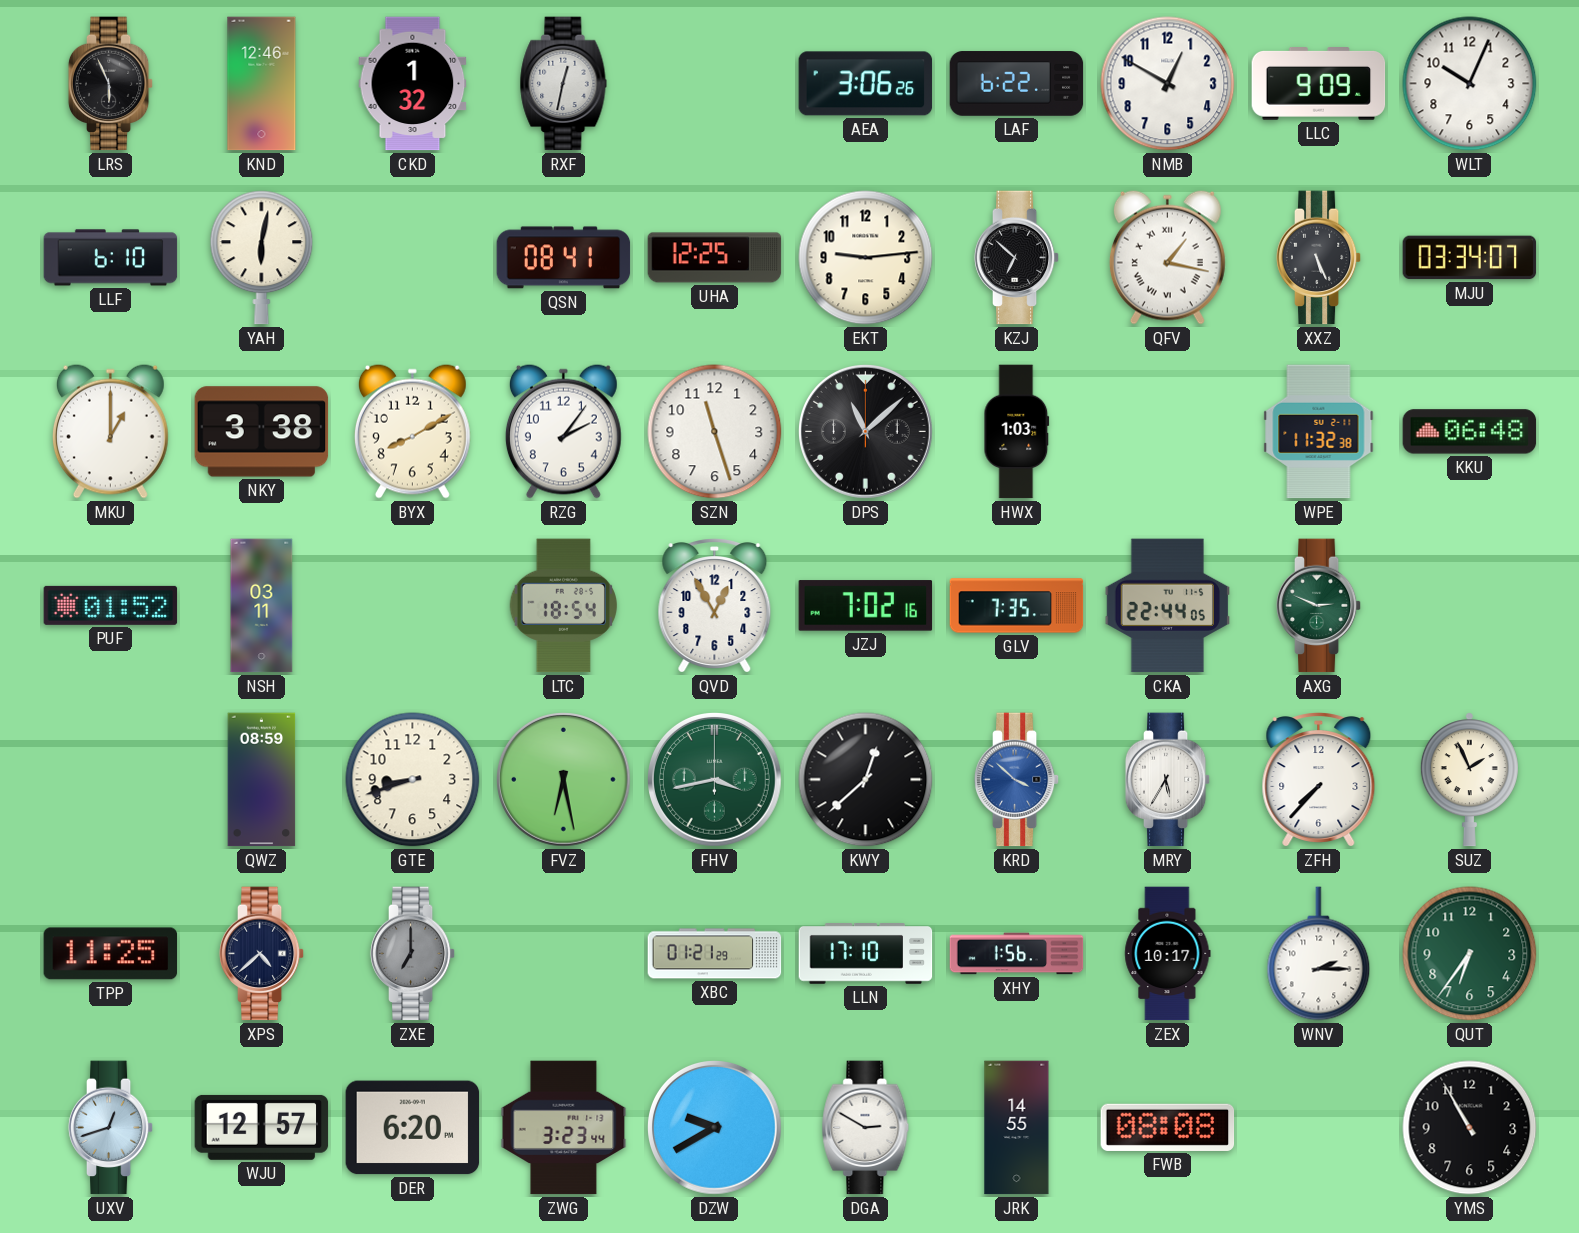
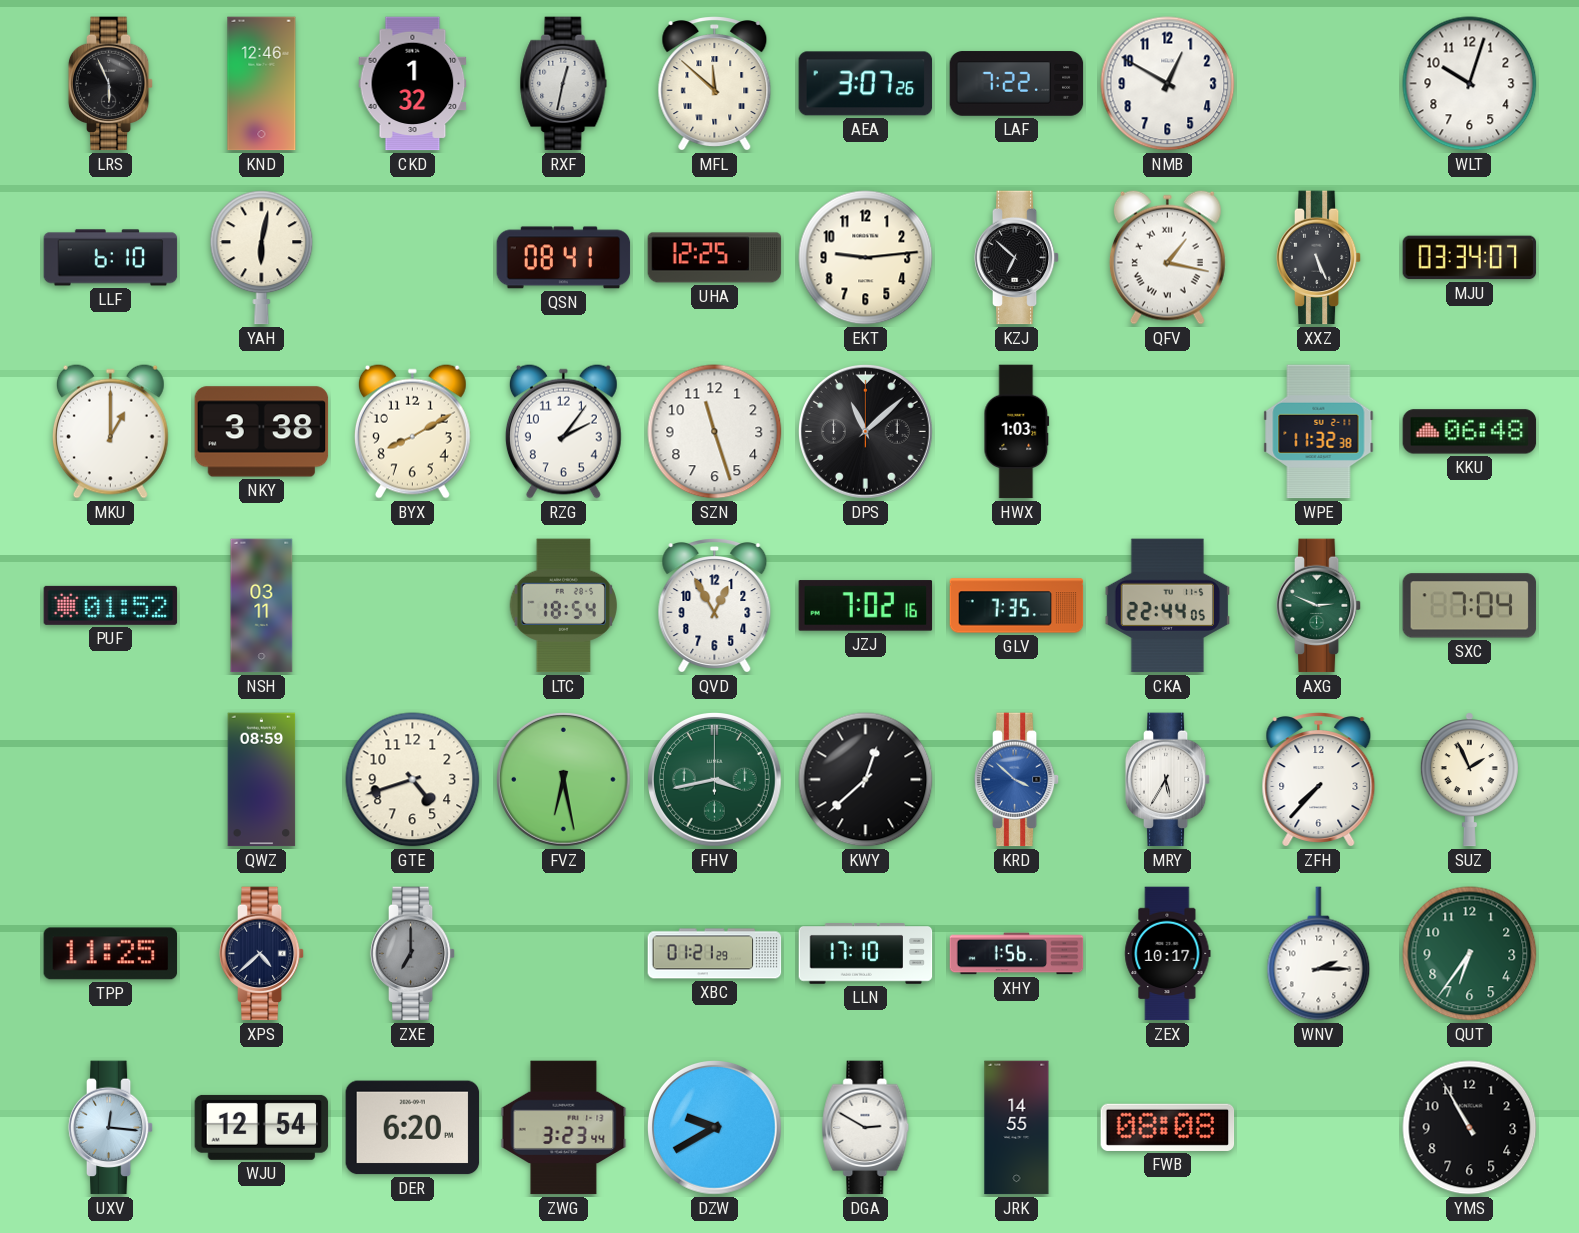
MFL: none -> 11:52
AEA: 3:06 -> 3:07
LAF: 6:22 -> 7:22
LLC: 9:09 -> none
WLT: 10:04 -> 10:03
SXC: none -> 7:04
GTE: 8:42 -> 4:42
UXV: 12:42 -> 12:16
WJU: 12:57 -> 12:54
